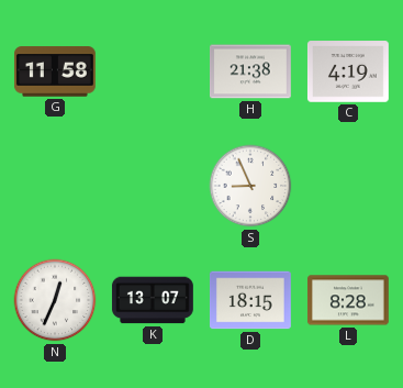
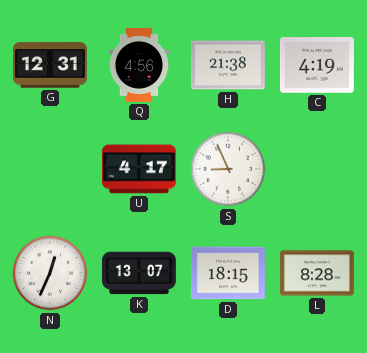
G: 11:58 -> 12:31
Q: none -> 4:56
U: none -> 4:17
